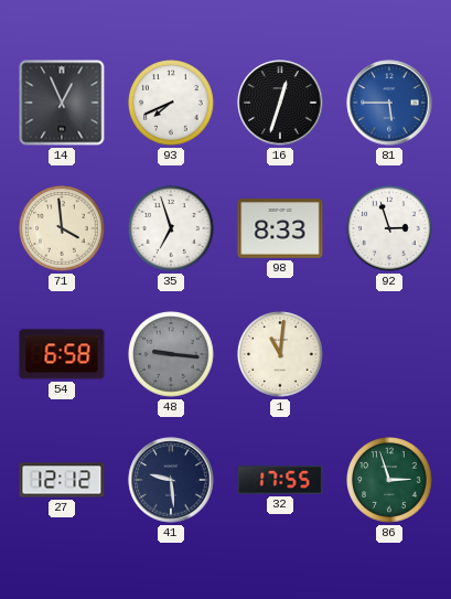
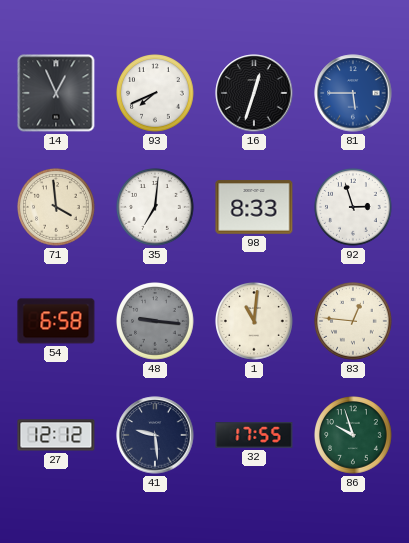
35: 6:57 -> 7:01
83: none -> 12:46
86: 2:57 -> 9:57
